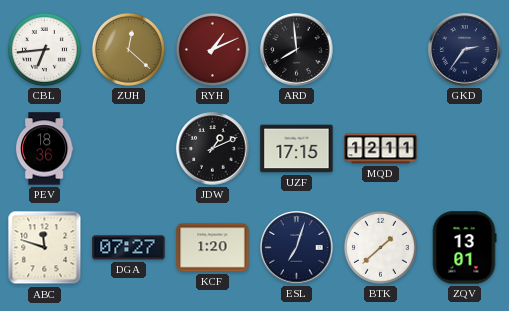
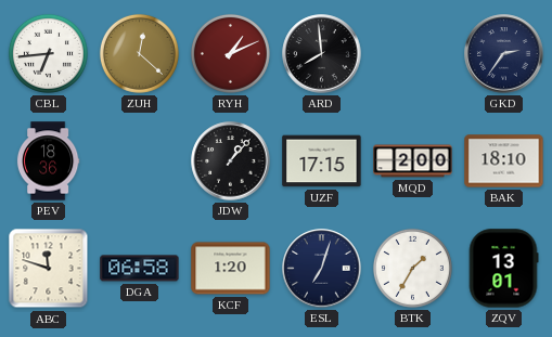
JDW: 1:11 -> 1:07
MQD: 12:11 -> 2:00
BAK: none -> 18:10
DGA: 07:27 -> 06:58
BTK: 1:38 -> 1:35
